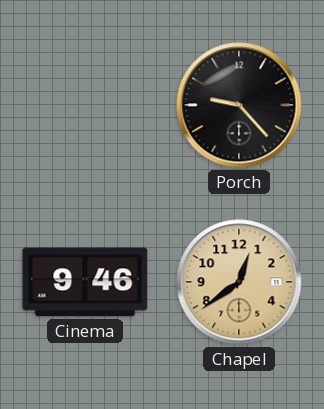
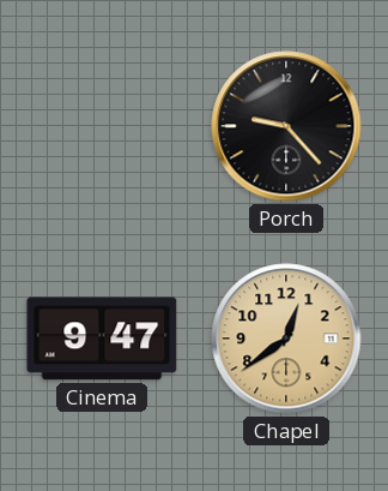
Cinema: 9:46 -> 9:47
